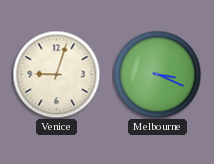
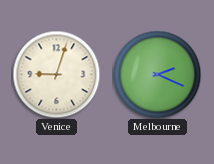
Melbourne: 3:19 -> 2:19
